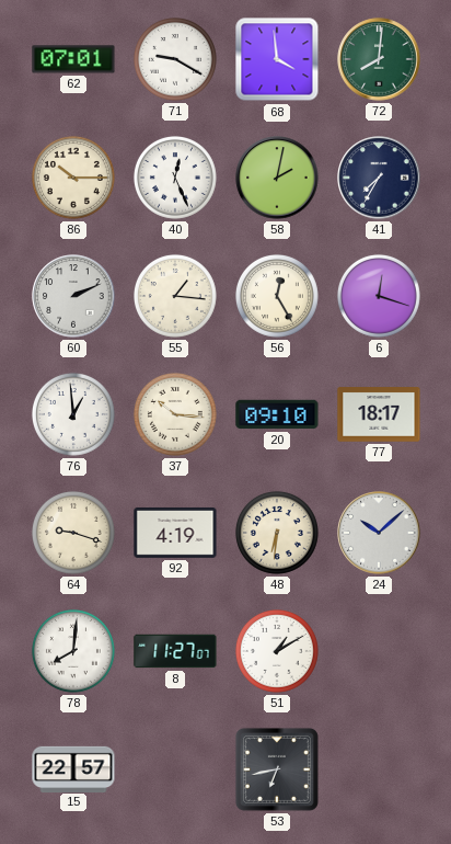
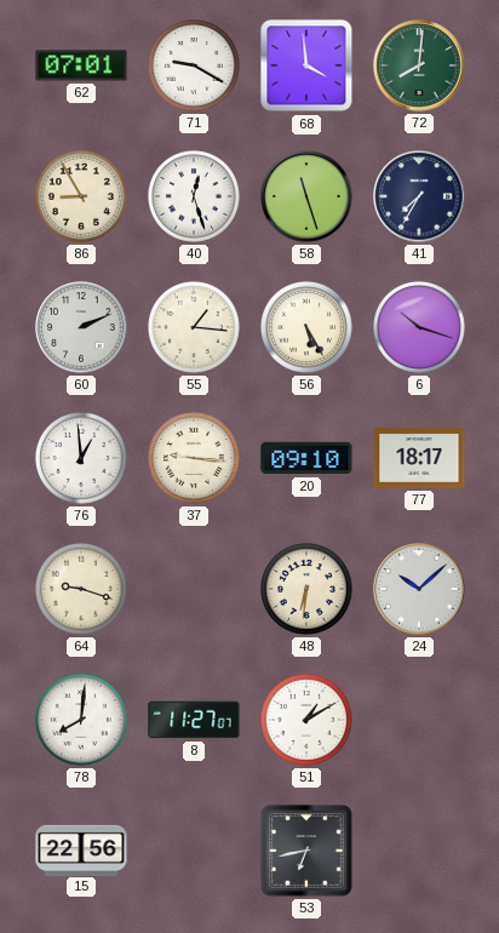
86: 10:15 -> 8:55
40: 12:26 -> 12:27
58: 2:02 -> 11:27
56: 12:25 -> 5:25
6: 12:18 -> 10:18
37: 10:16 -> 9:16
92: 4:19 -> none
15: 22:57 -> 22:56
